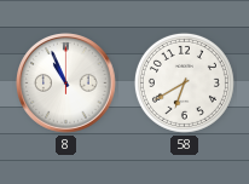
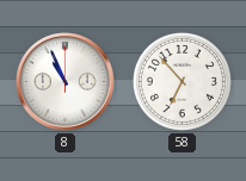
58: 6:40 -> 6:53
